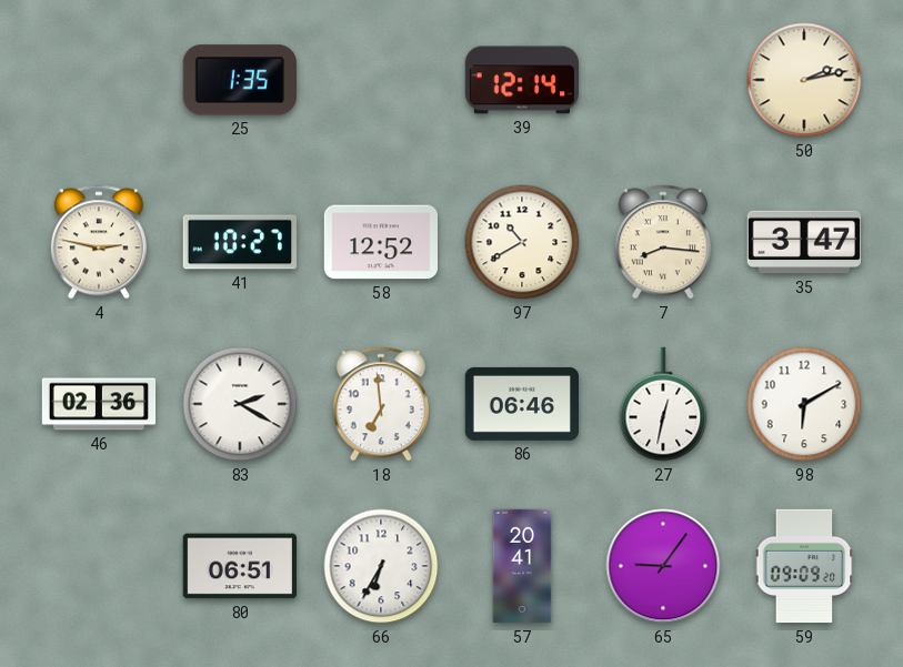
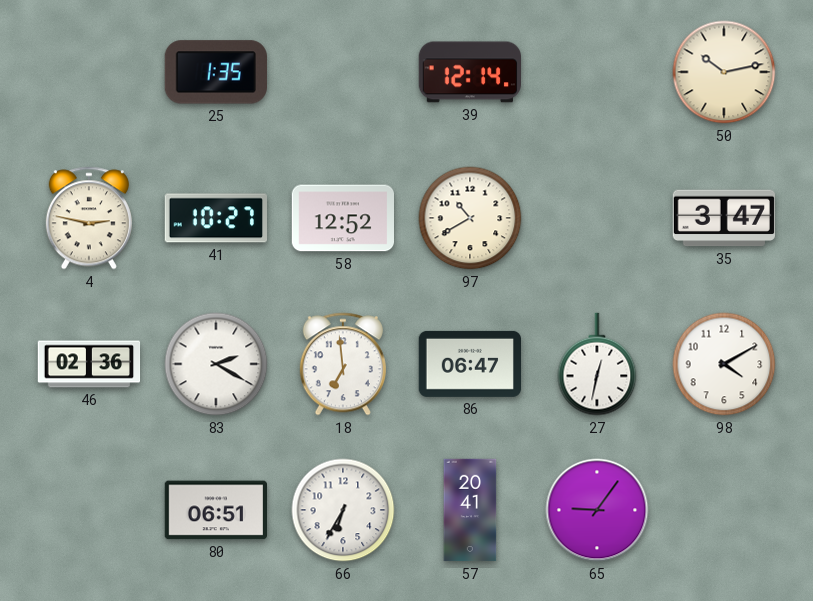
50: 2:13 -> 10:13
7: 8:16 -> none
86: 06:46 -> 06:47
98: 6:10 -> 4:10
59: 09:09 -> none
